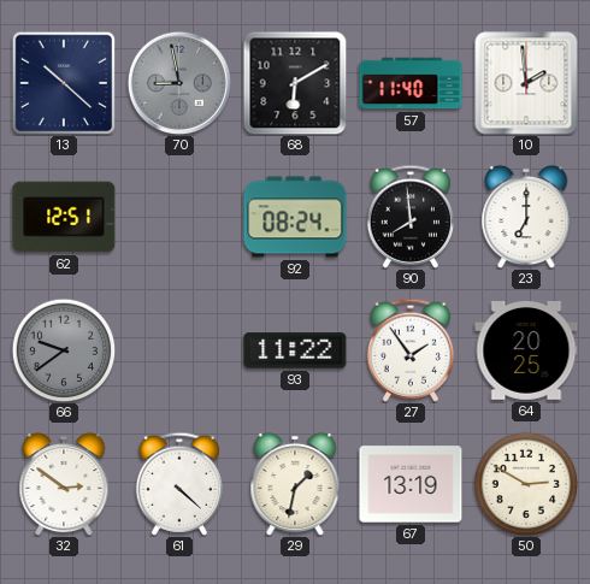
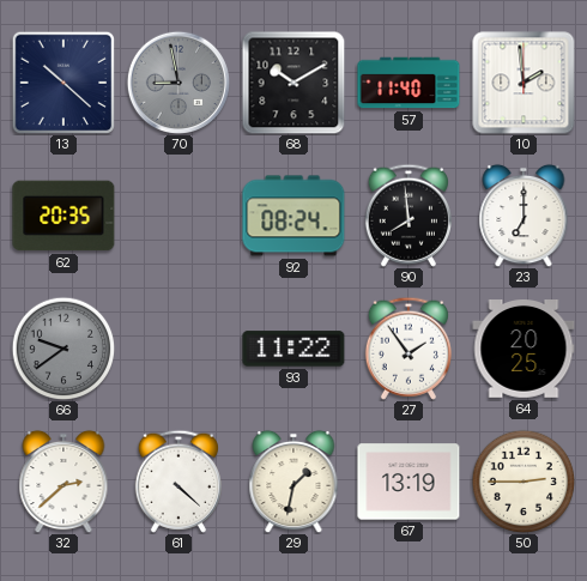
68: 6:10 -> 10:10
62: 12:51 -> 20:35
32: 2:51 -> 2:38
50: 2:50 -> 2:45
